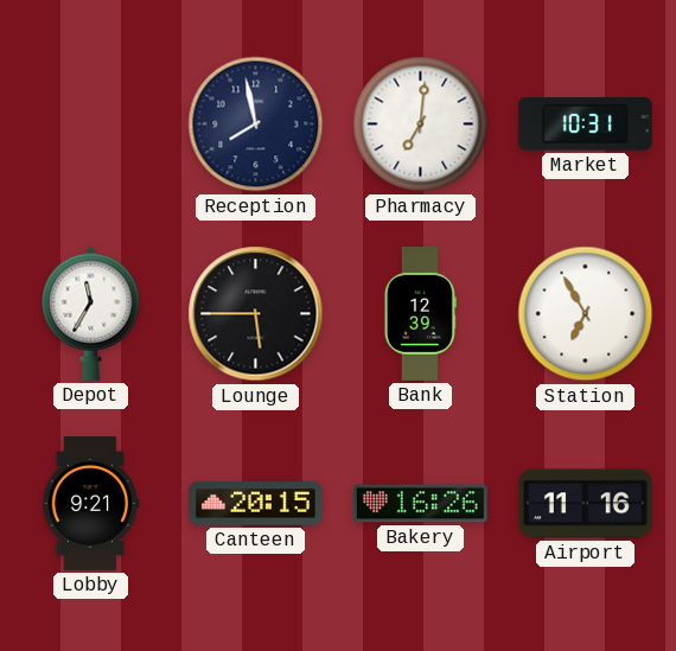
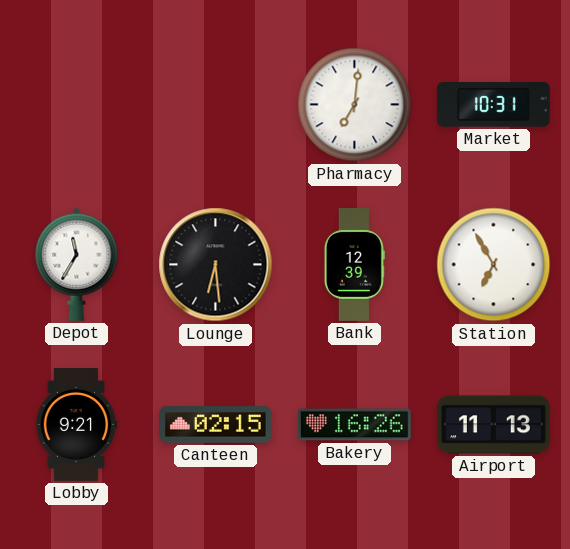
Reception: 7:58 -> none
Lounge: 5:45 -> 6:29
Canteen: 20:15 -> 02:15
Airport: 11:16 -> 11:13
